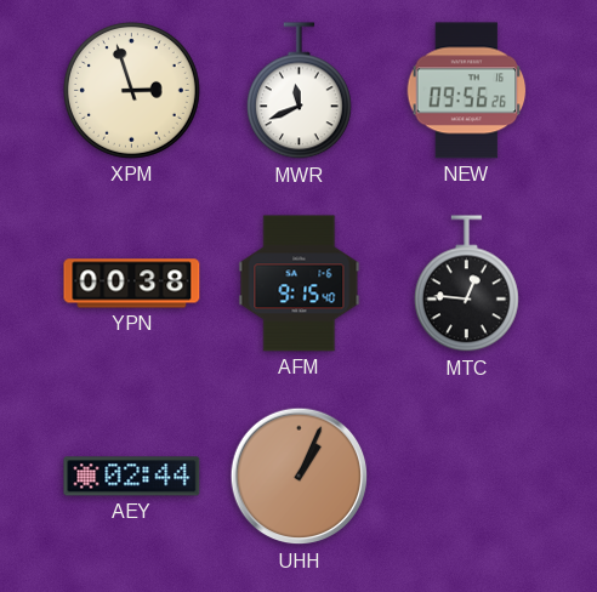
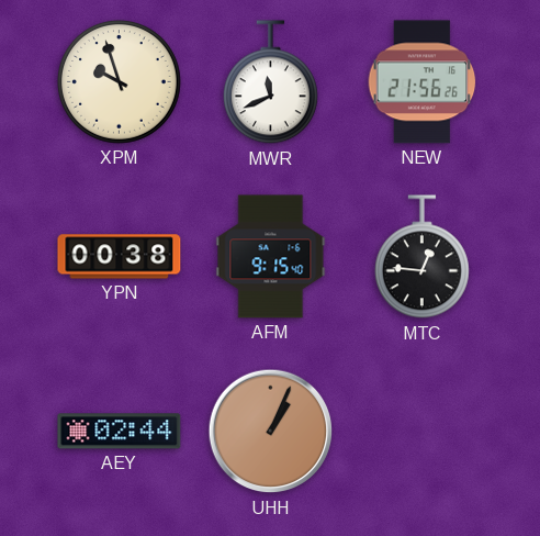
XPM: 2:57 -> 9:57
NEW: 09:56 -> 21:56
